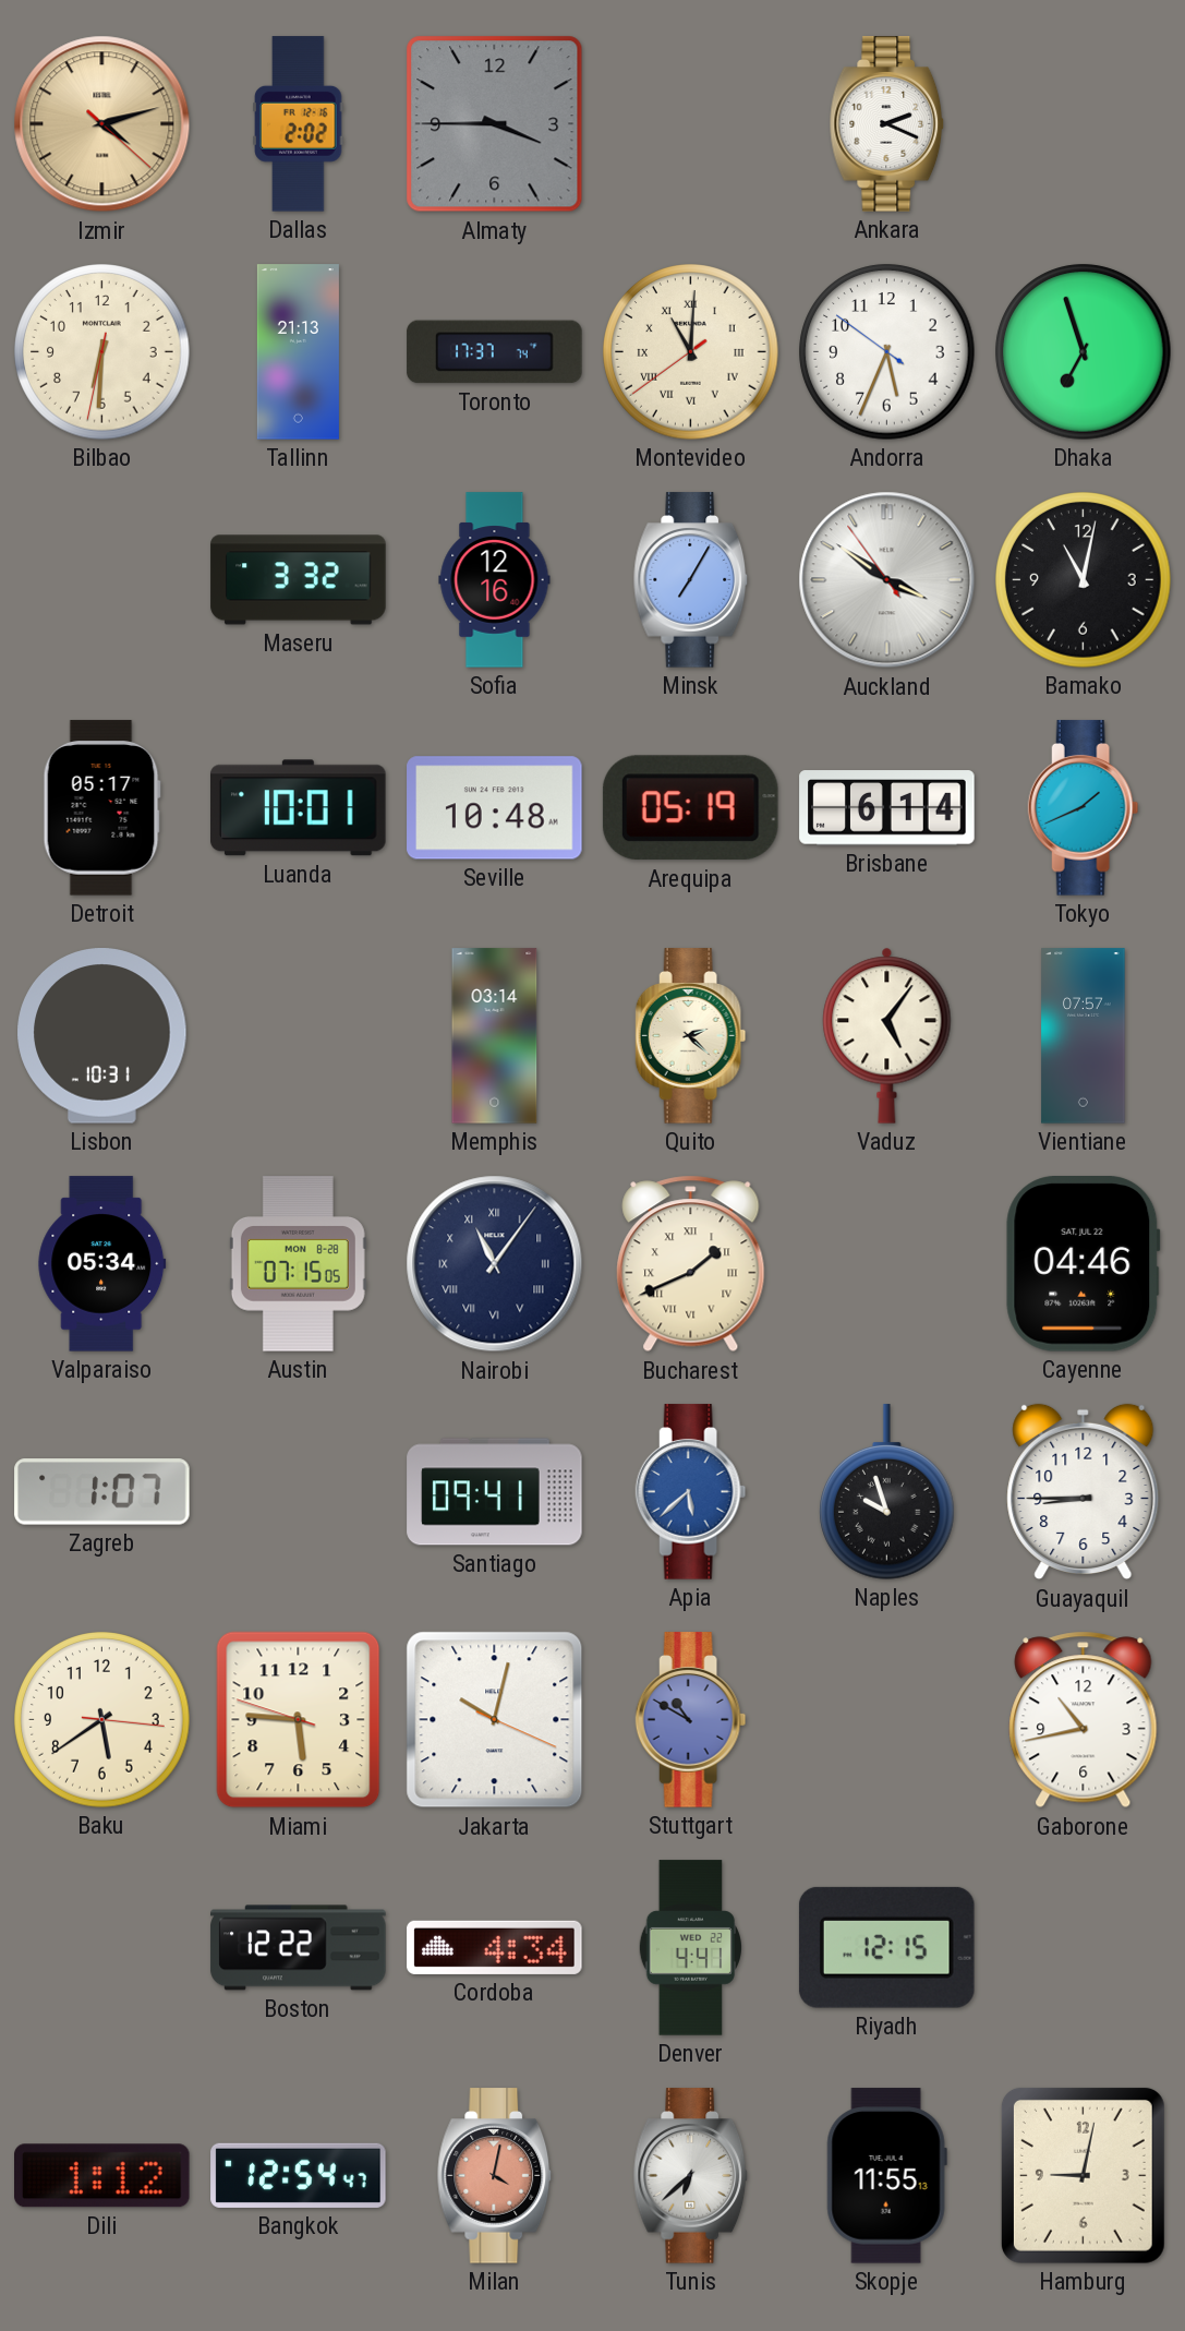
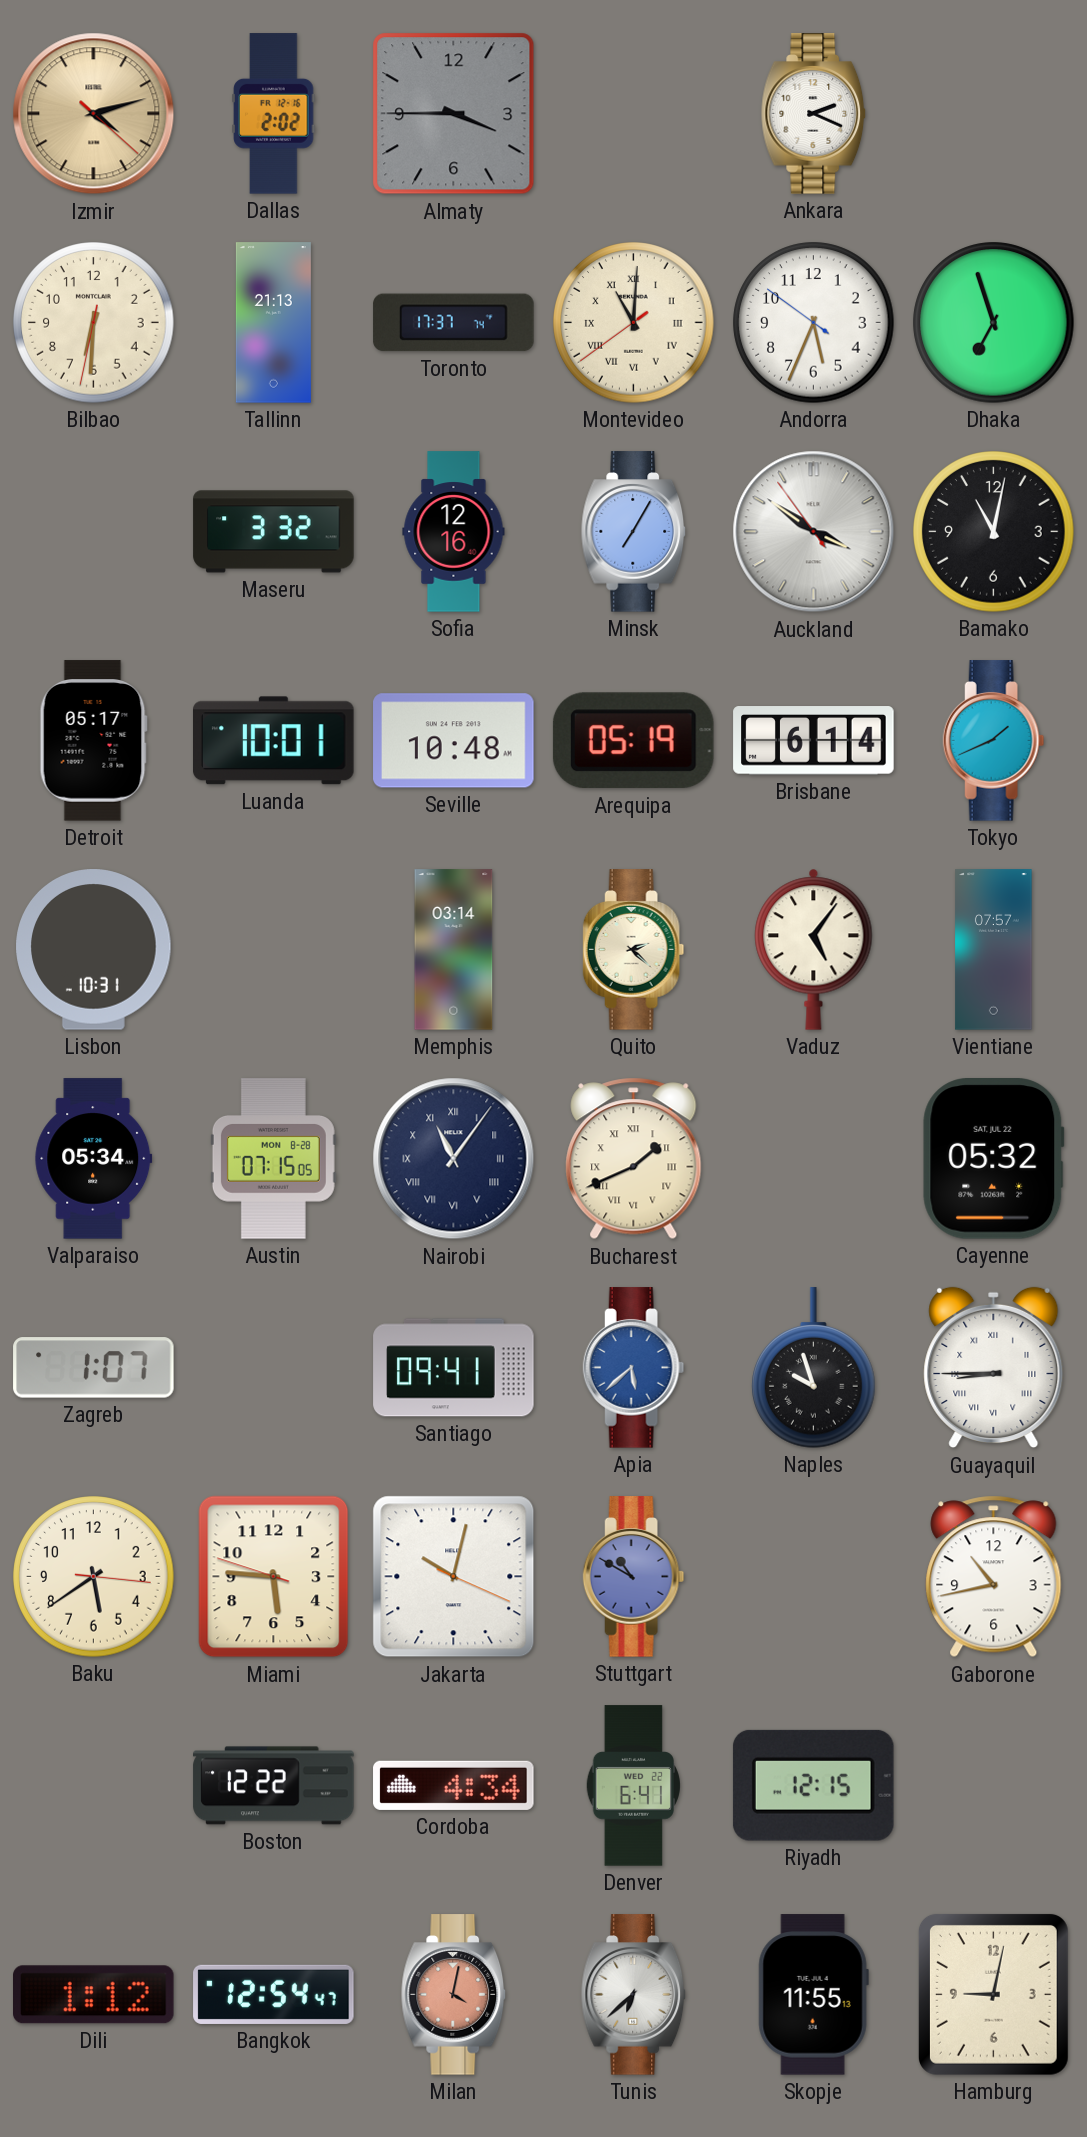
Cayenne: 04:46 -> 05:32
Guayaquil numerals: Arabic -> Roman
Denver: 4:41 -> 6:41
